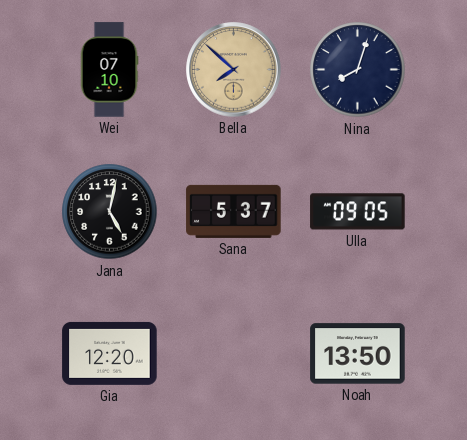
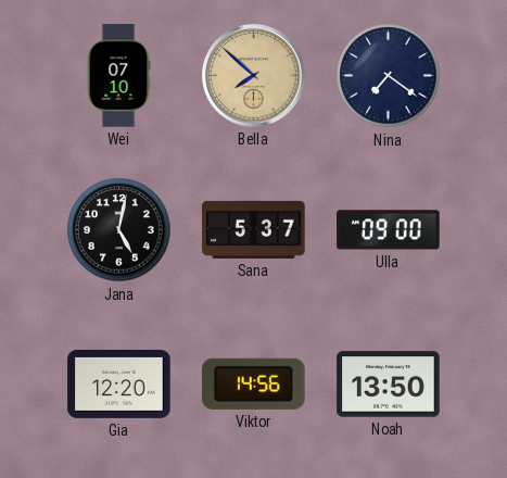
Nina: 8:03 -> 7:21
Ulla: 09:05 -> 09:00
Viktor: none -> 14:56
